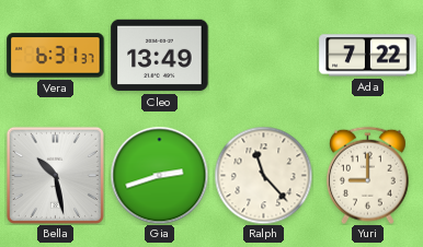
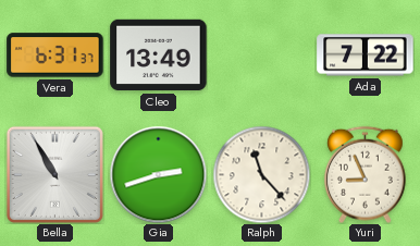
Bella: 10:28 -> 10:55
Yuri: 9:00 -> 8:56
